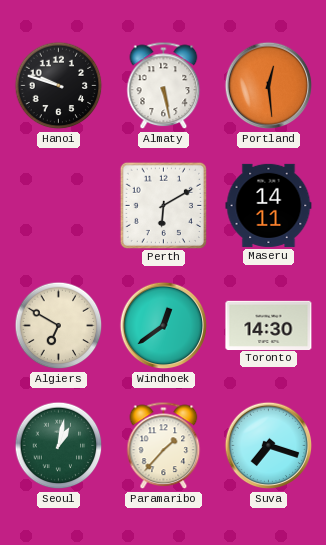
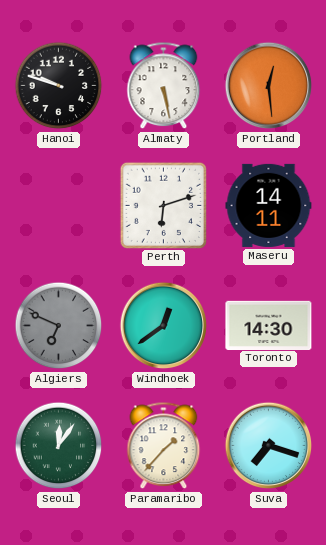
Perth: 6:10 -> 6:12
Algiers: 6:50 -> 6:49
Algiers dial: cream -> grey
Seoul: 1:02 -> 12:06
